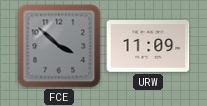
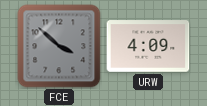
URW: 11:09 -> 4:09
